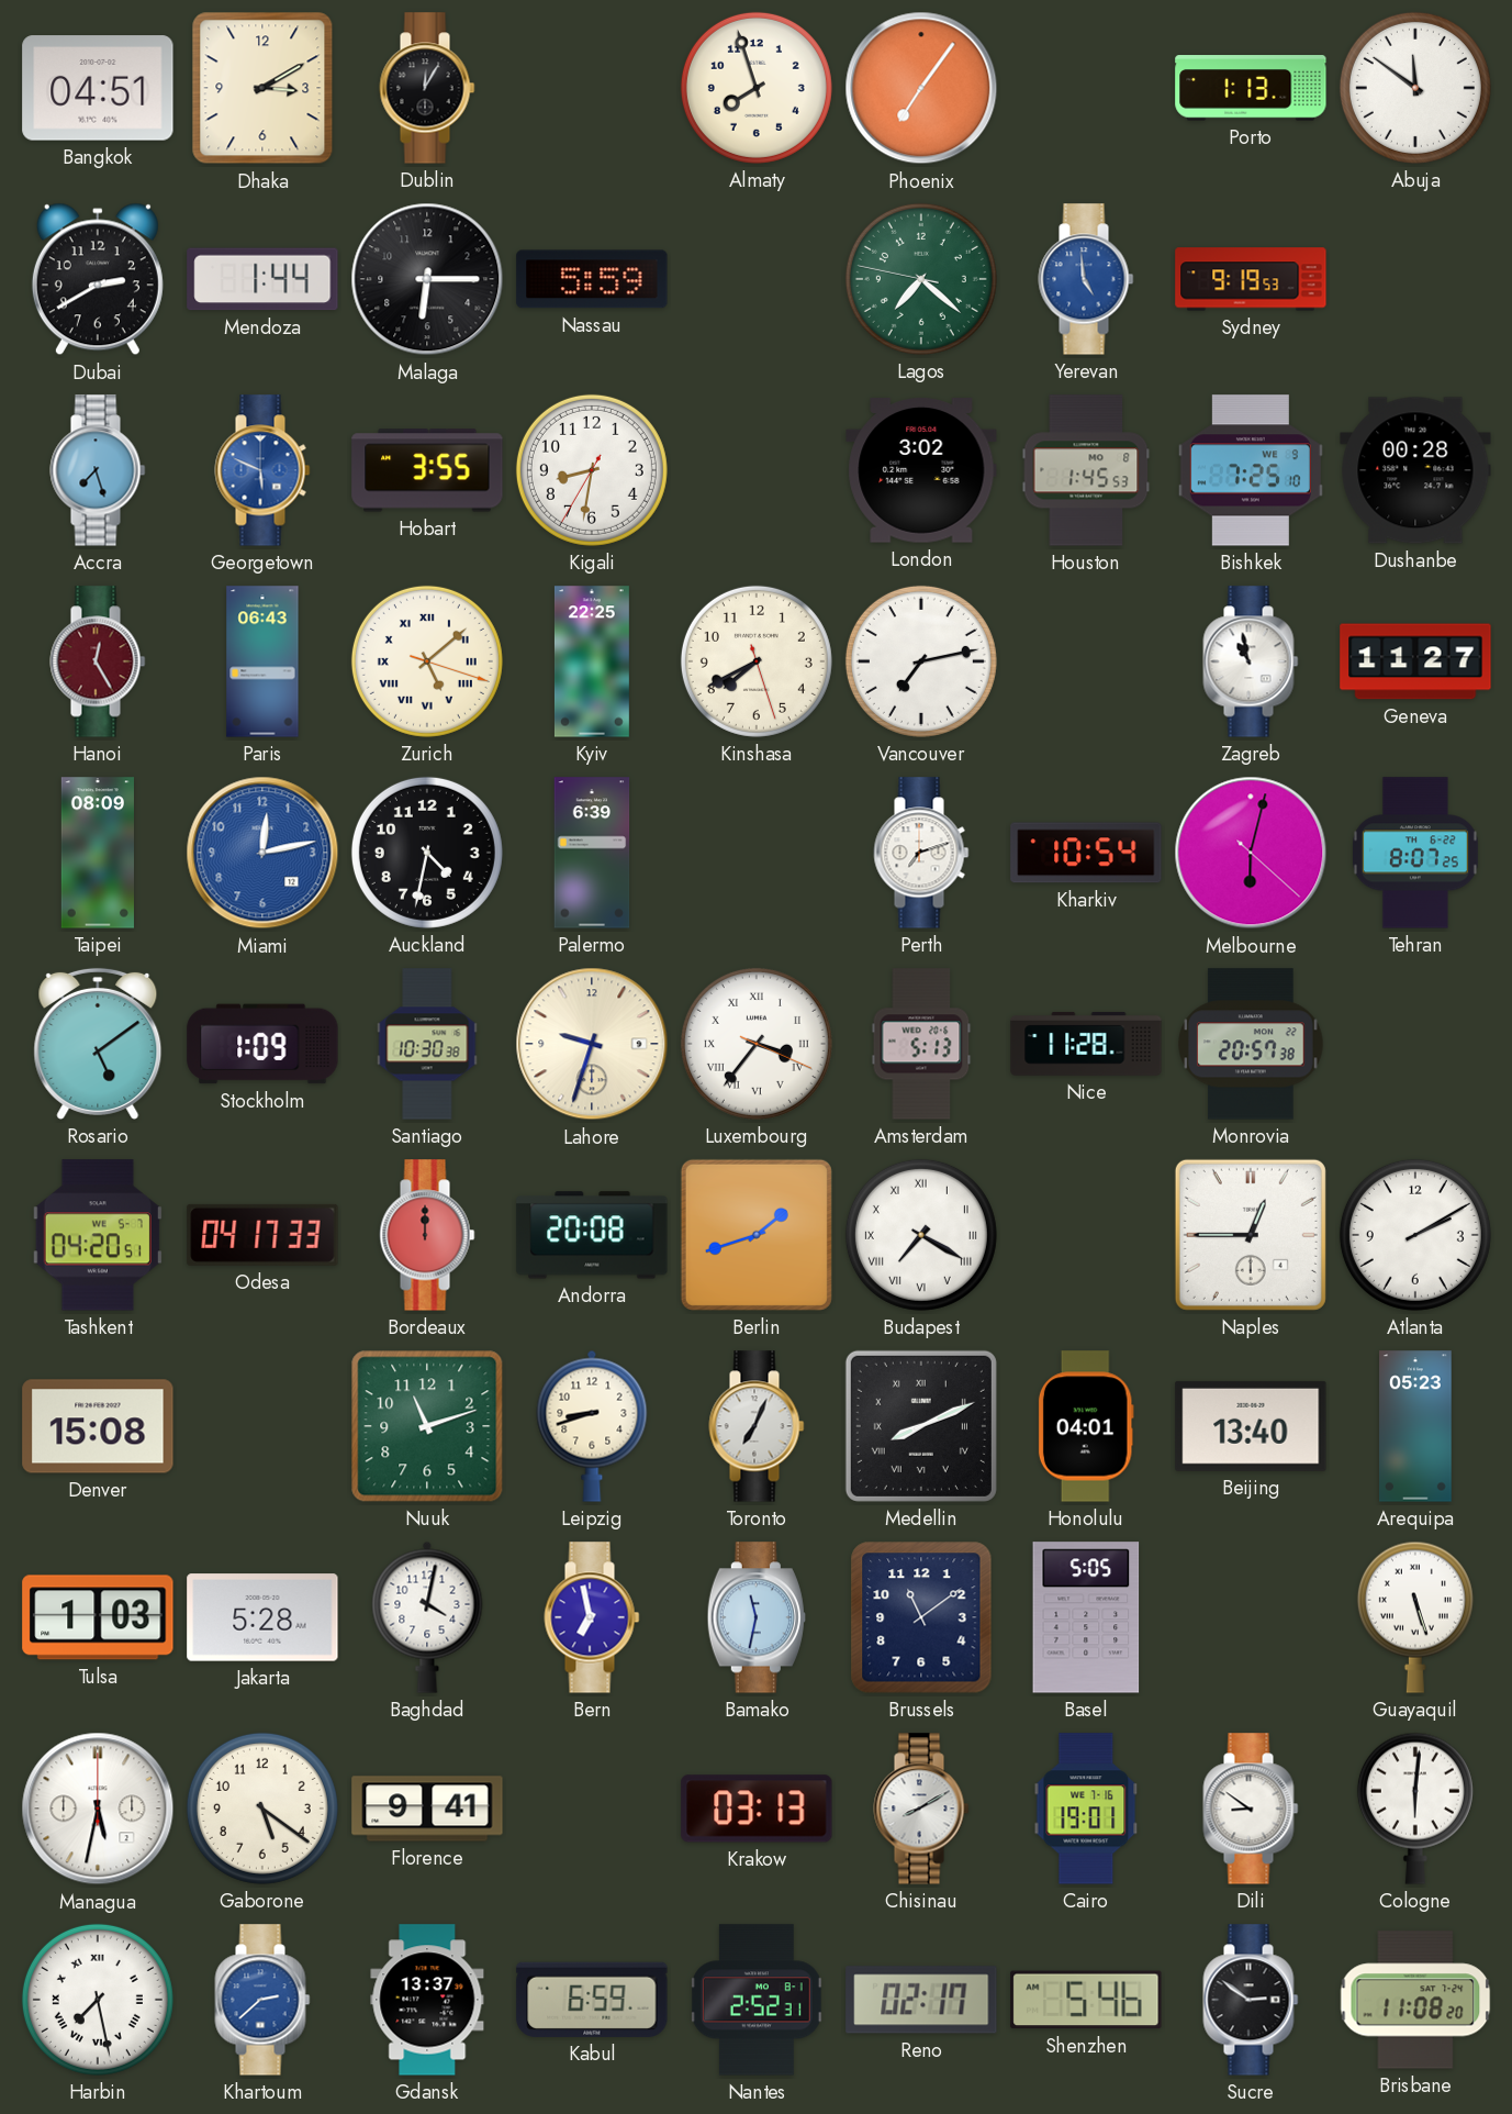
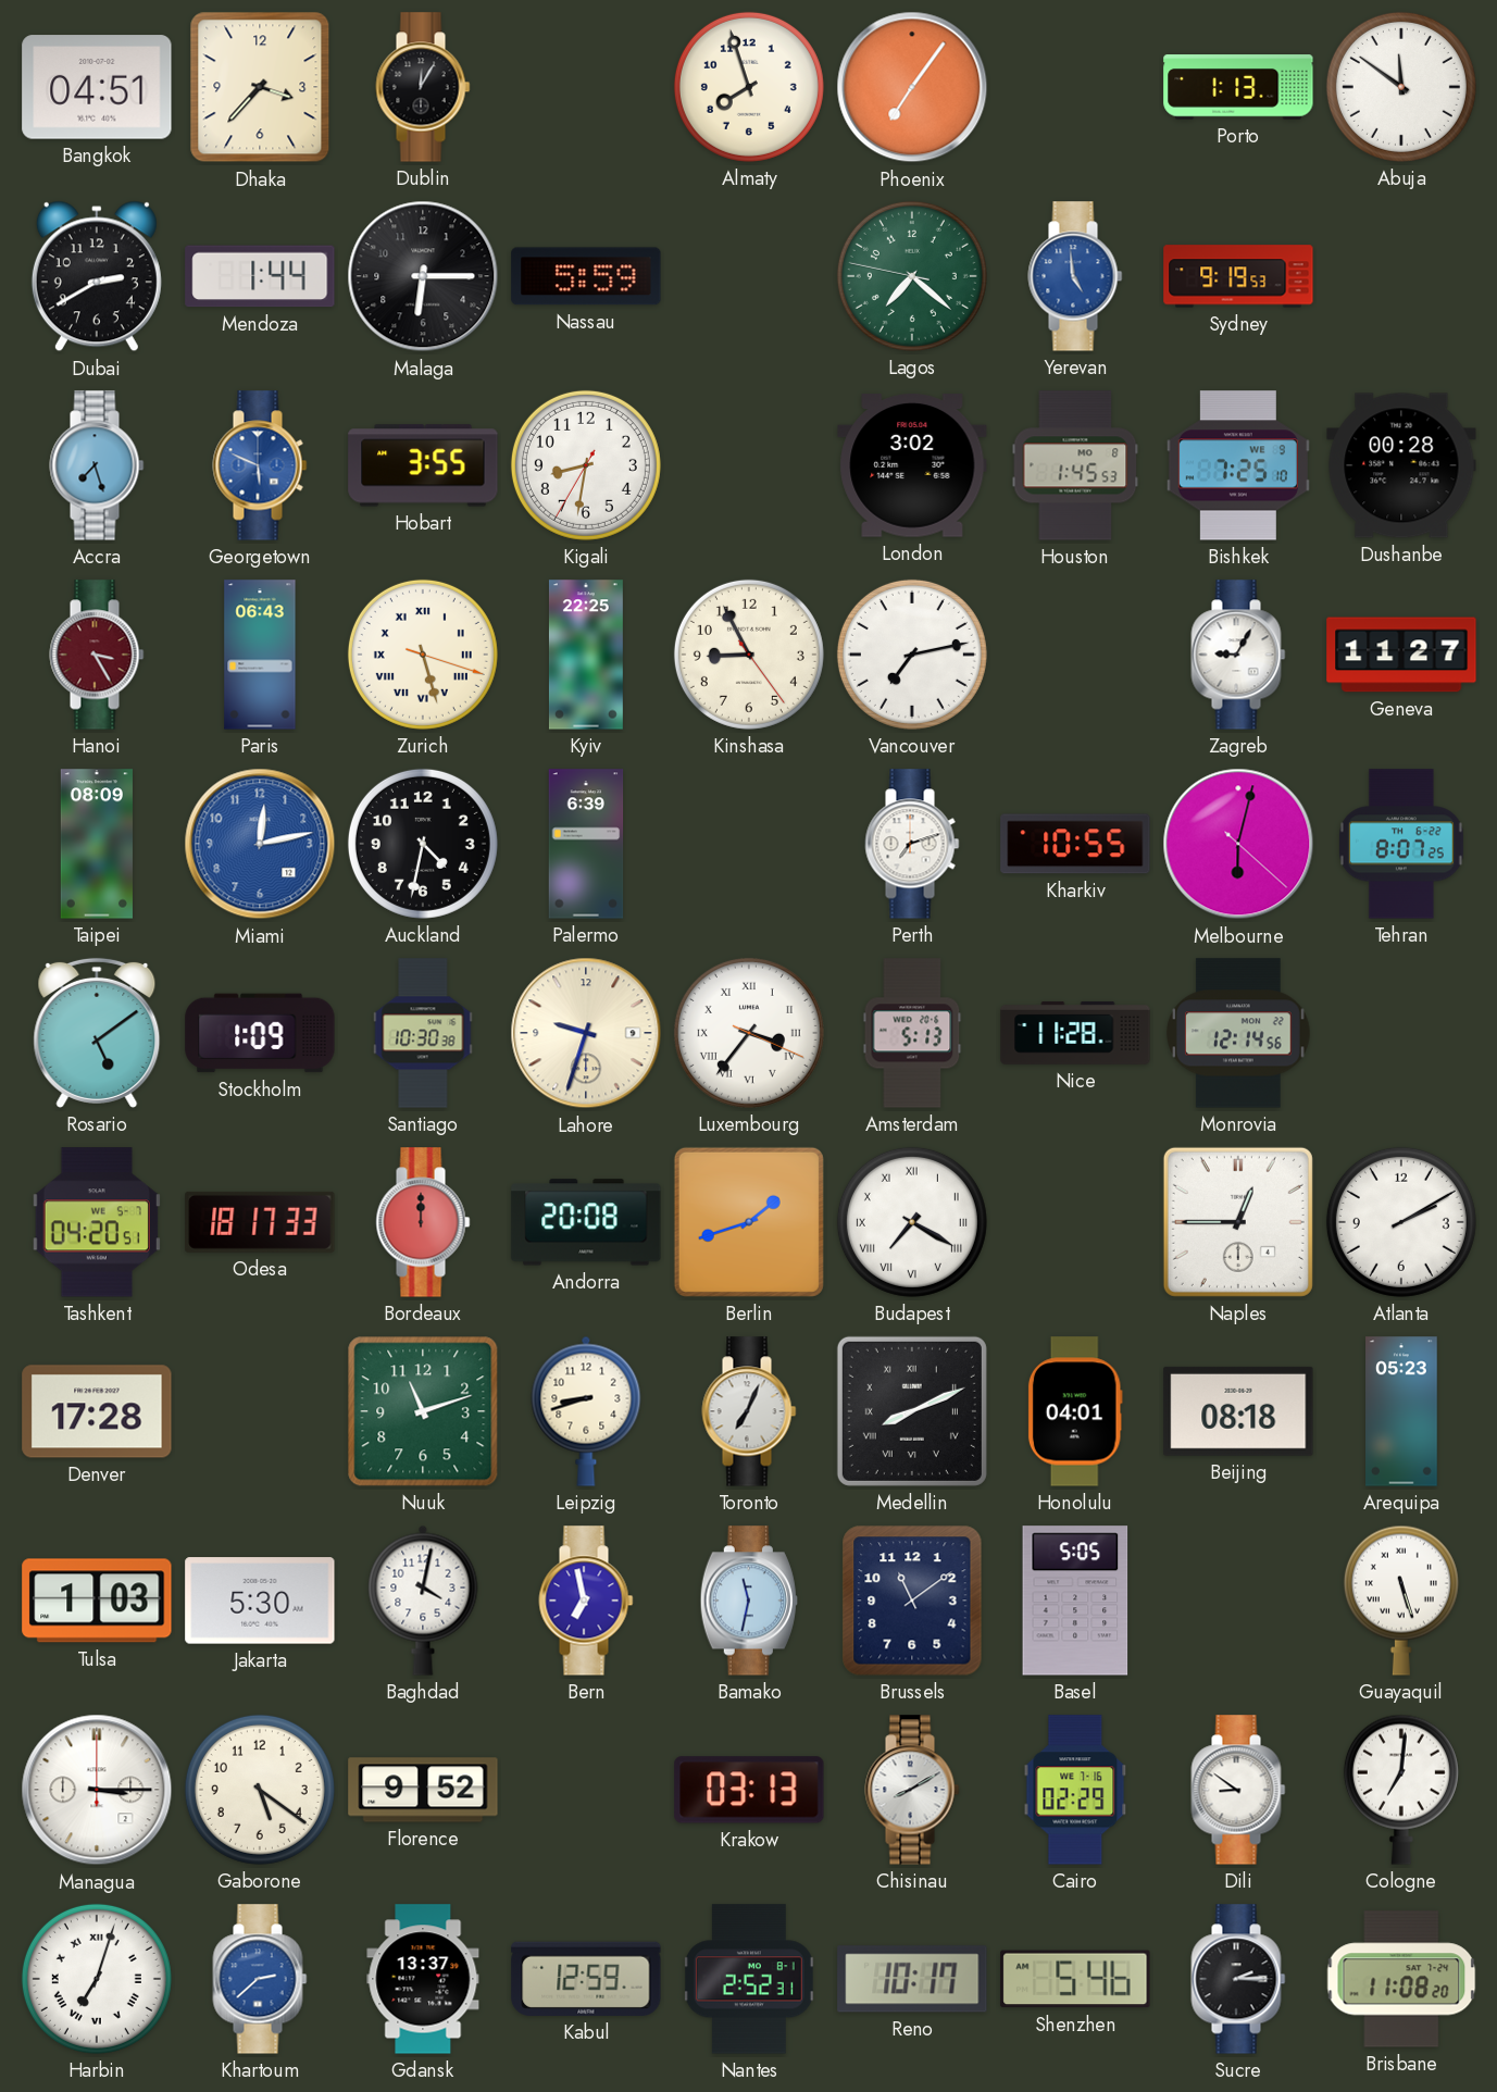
Dhaka: 3:10 -> 3:37
Hanoi: 12:25 -> 3:25
Zurich: 5:08 -> 5:27
Kinshasa: 7:40 -> 8:55
Zagreb: 10:58 -> 9:05
Kharkiv: 10:54 -> 10:55
Monrovia: 20:57 -> 12:14
Odesa: 04:17 -> 18:17
Denver: 15:08 -> 17:28
Beijing: 13:40 -> 08:18
Jakarta: 5:28 -> 5:30
Managua: 5:32 -> 3:15
Florence: 9:41 -> 9:52
Cairo: 19:01 -> 02:29
Cologne: 6:01 -> 7:01
Harbin: 7:28 -> 7:03
Kabul: 6:59 -> 12:59
Reno: 02:17 -> 10:17
Sucre: 2:51 -> 2:15
